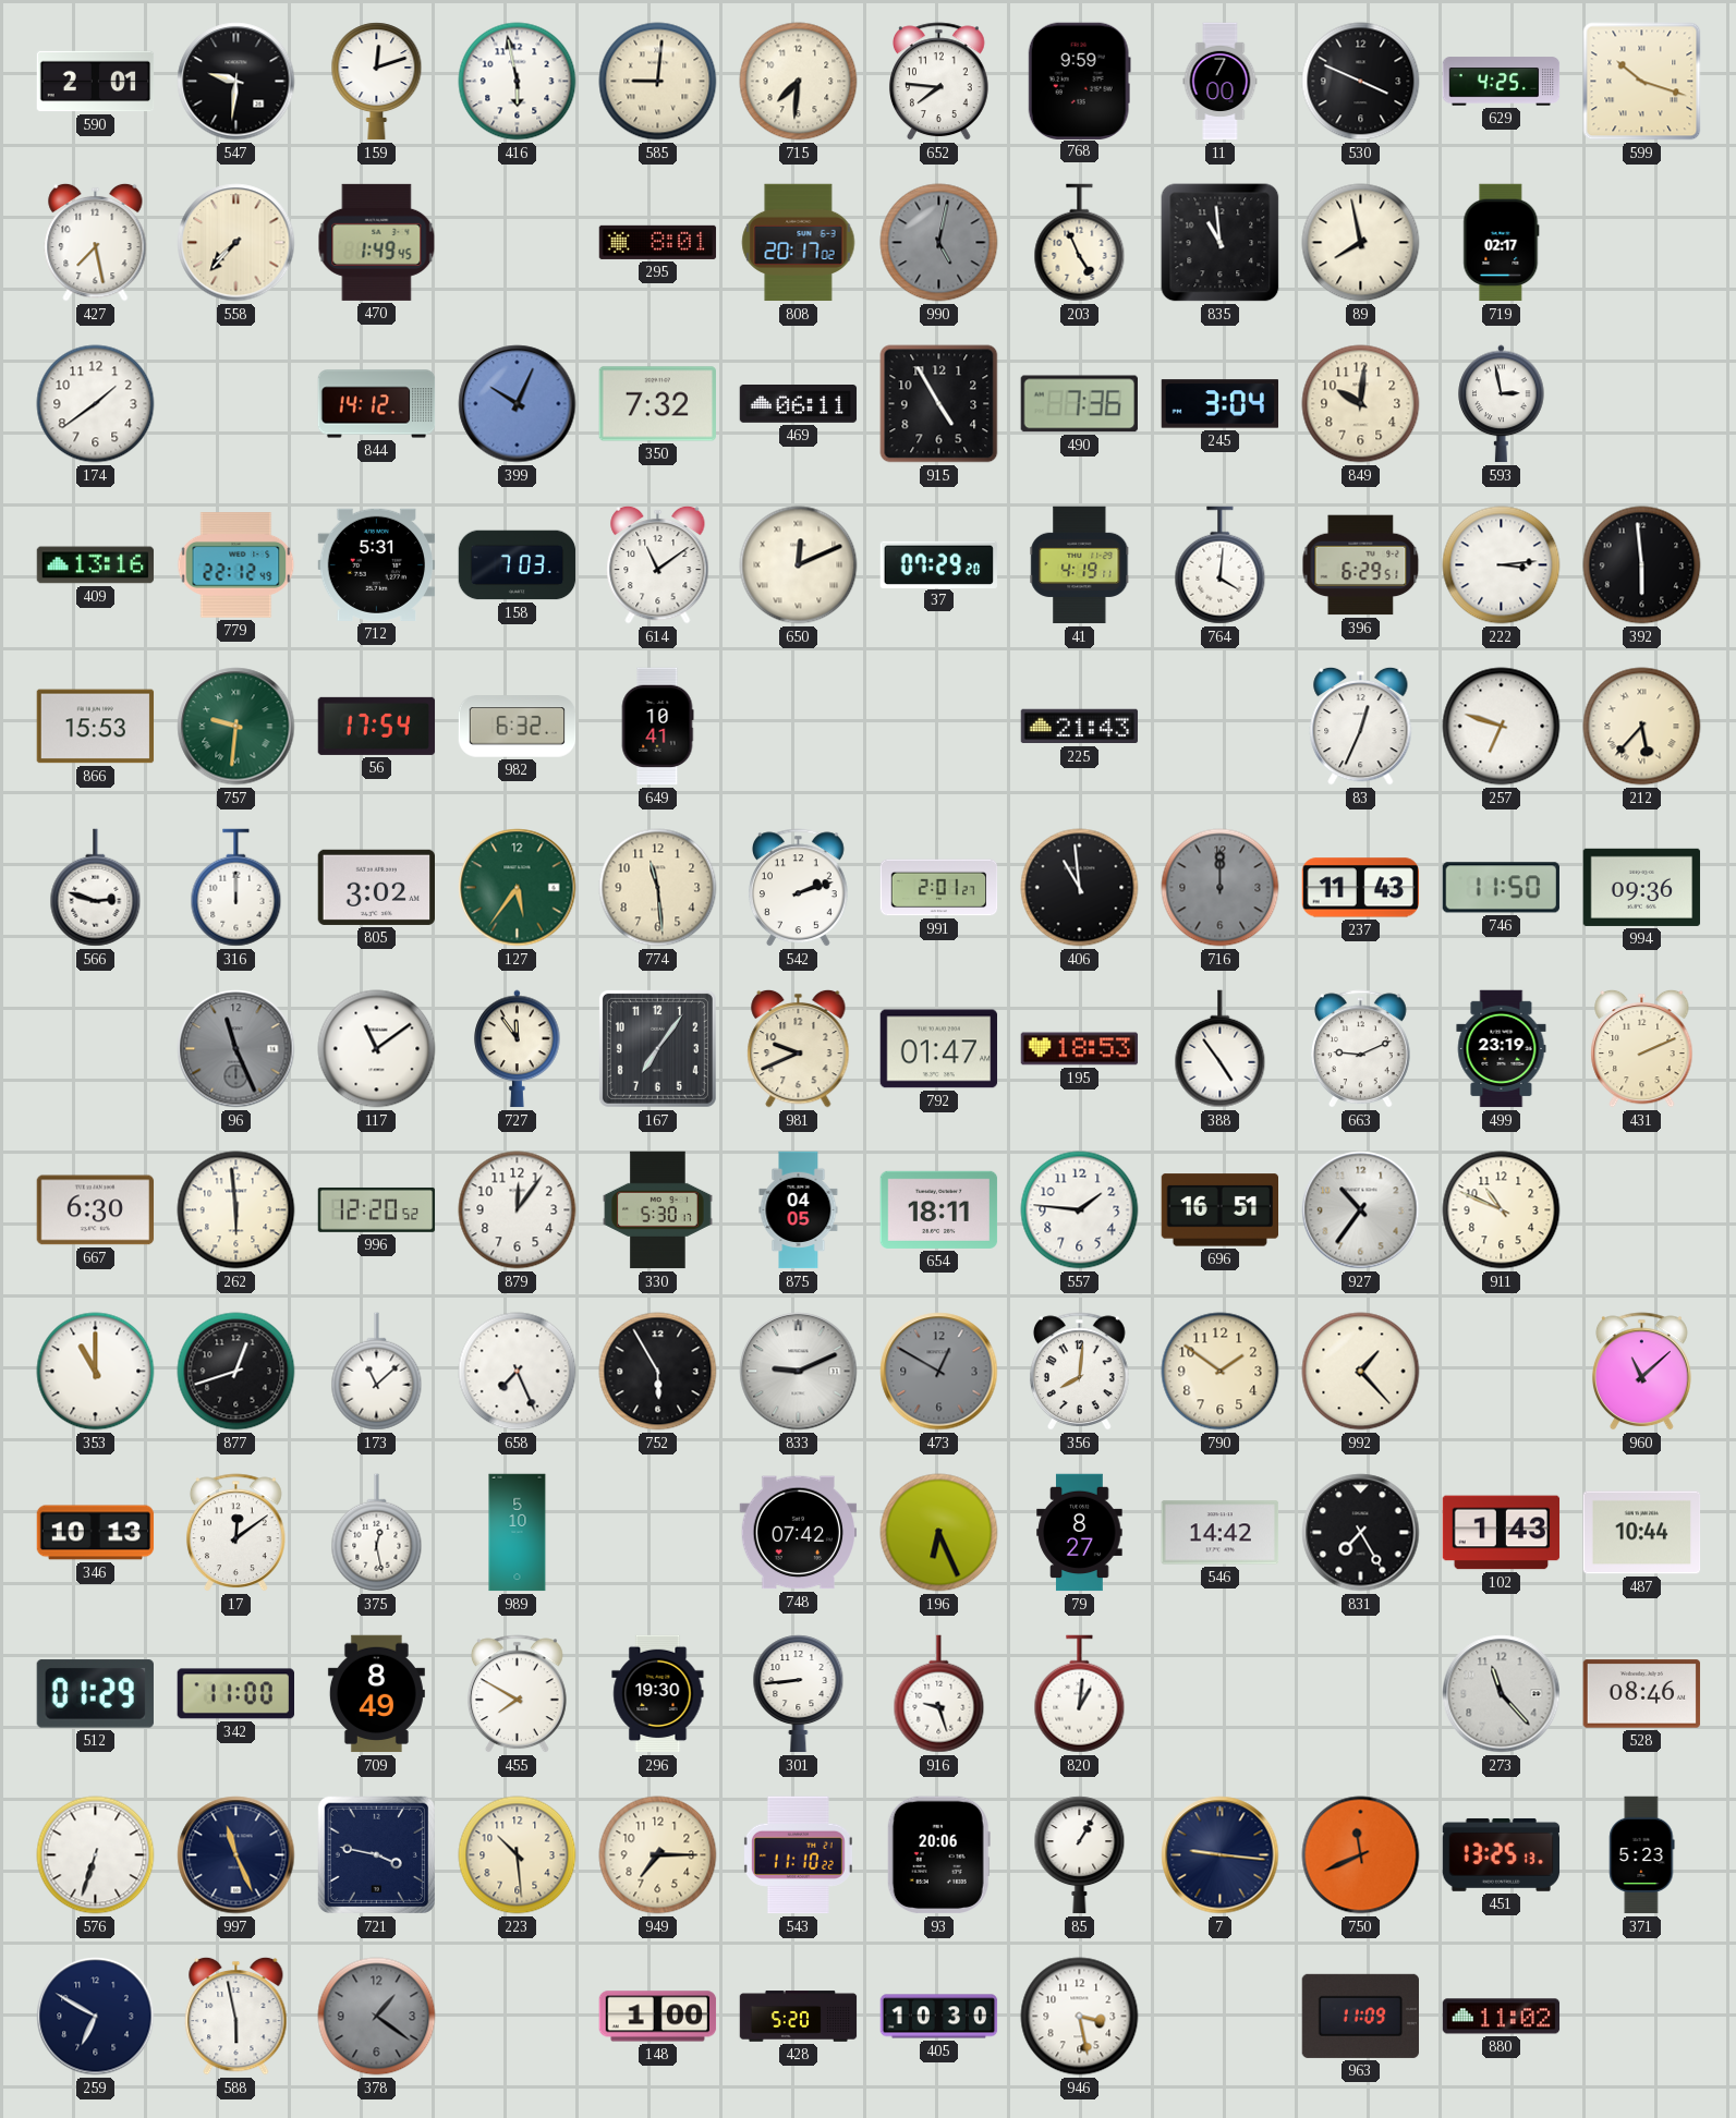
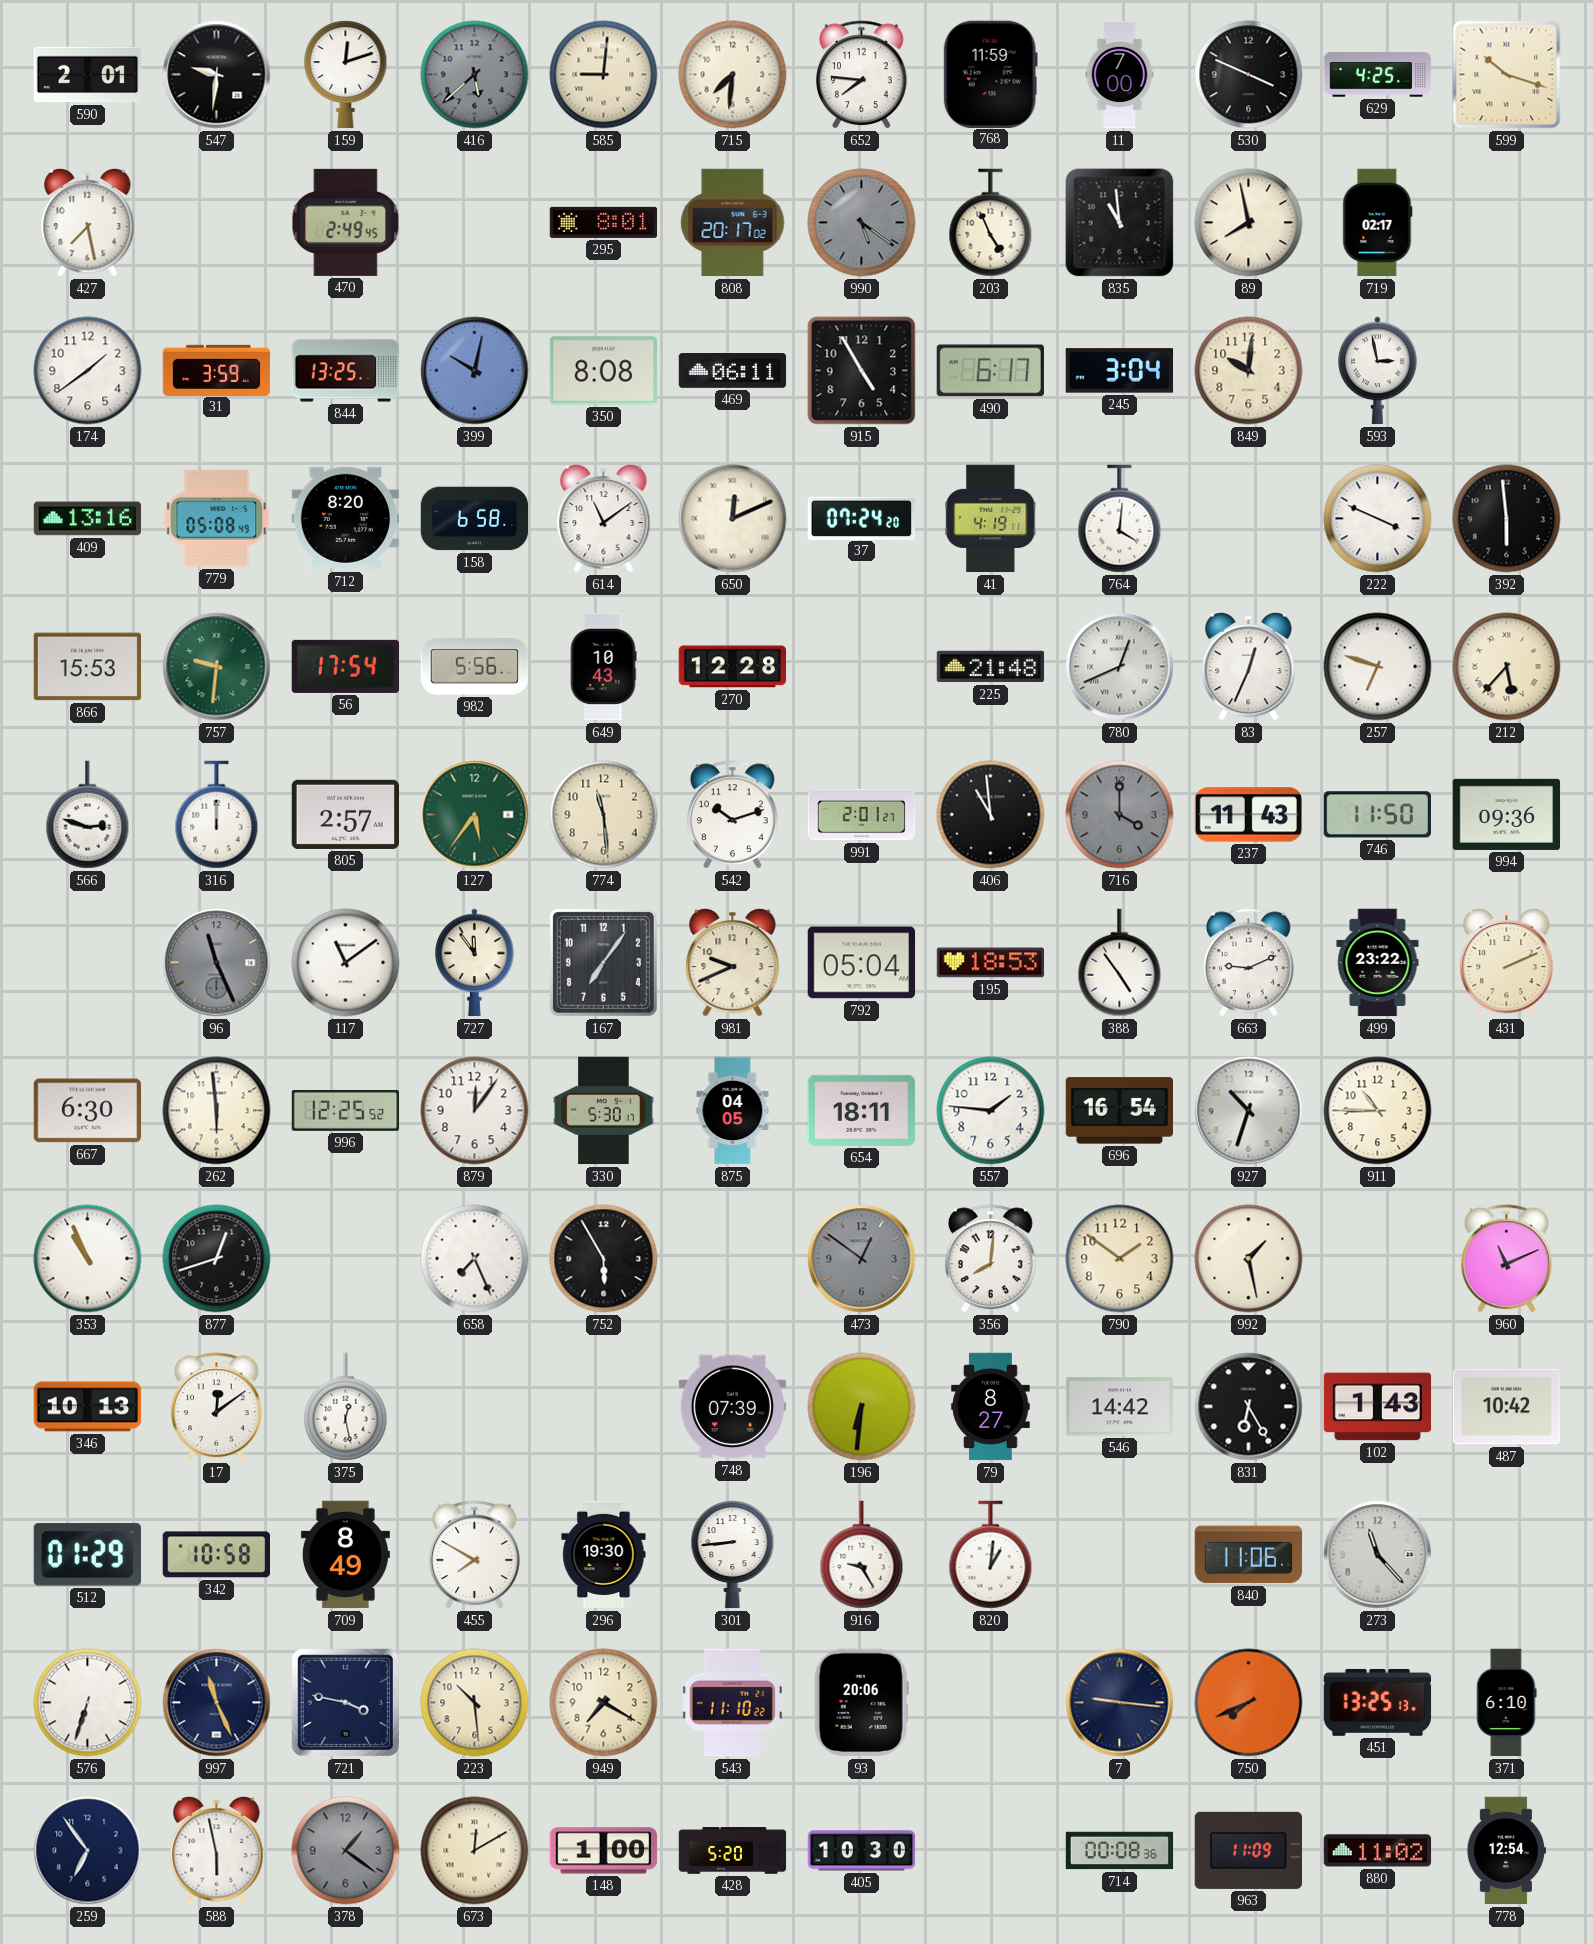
416: 5:58 -> 5:38
416 dial: white -> grey
768: 9:59 -> 11:59
558: 7:37 -> none
470: 1:49 -> 2:49
990: 5:02 -> 5:21
31: none -> 3:59
844: 14:12 -> 13:25
399: 10:04 -> 10:02
350: 7:32 -> 8:08
490: 7:36 -> 6:17
779: 22:12 -> 05:08
712: 5:31 -> 8:20
158: 7:03 -> 6:58
37: 07:29 -> 07:24
396: 6:29 -> none
222: 3:14 -> 3:49
982: 6:32 -> 5:56
649: 10:41 -> 10:43
270: none -> 12:28
225: 21:43 -> 21:48
780: none -> 12:41
805: 3:02 -> 2:57
542: 2:12 -> 10:12
716: 12:00 -> 4:00
792: 01:47 -> 05:04
499: 23:19 -> 23:22
996: 12:20 -> 12:25
696: 16:51 -> 16:54
927: 10:36 -> 10:33
911: 10:49 -> 10:45
353: 11:00 -> 10:56
173: 11:08 -> none
833: 9:11 -> none
473: 12:50 -> 12:51
992: 1:23 -> 1:28
960: 11:08 -> 11:11
989: 5:10 -> none
748: 07:42 -> 07:39
196: 6:26 -> 6:31
831: 7:25 -> 6:25
487: 10:44 -> 10:42
342: 11:00 -> 10:58
916: 9:27 -> 9:25
840: none -> 11:06
528: 08:46 -> none
949: 7:15 -> 7:20
85: 1:05 -> none
750: 11:41 -> 7:41
371: 5:23 -> 6:10
259: 6:50 -> 6:54
673: none -> 12:10
946: 3:28 -> none
714: none -> 00:08
778: none -> 12:54
